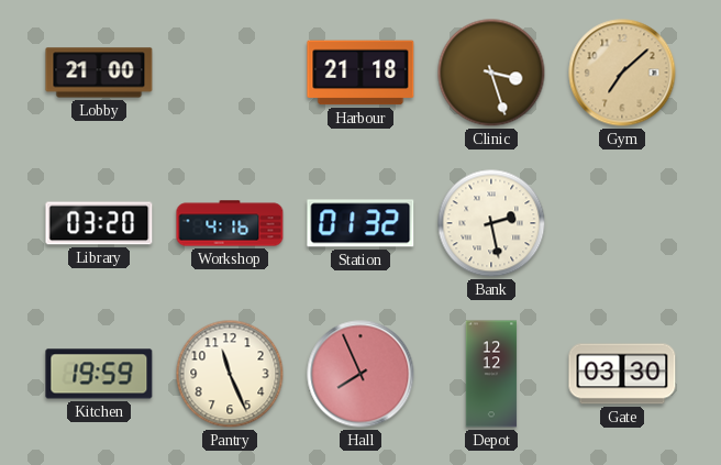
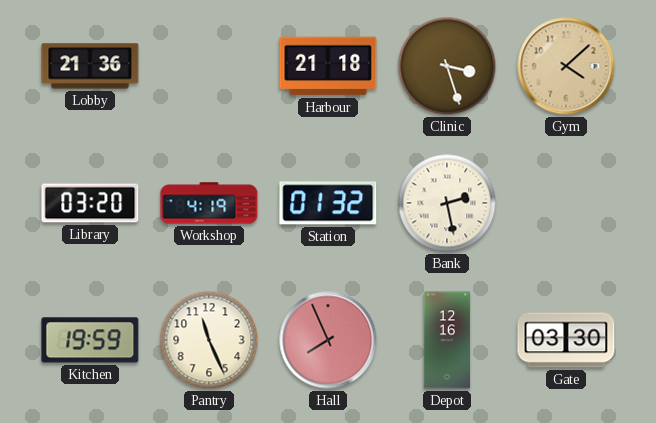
Lobby: 21:00 -> 21:36
Gym: 7:08 -> 4:08
Workshop: 4:16 -> 4:19
Depot: 12:12 -> 12:16
